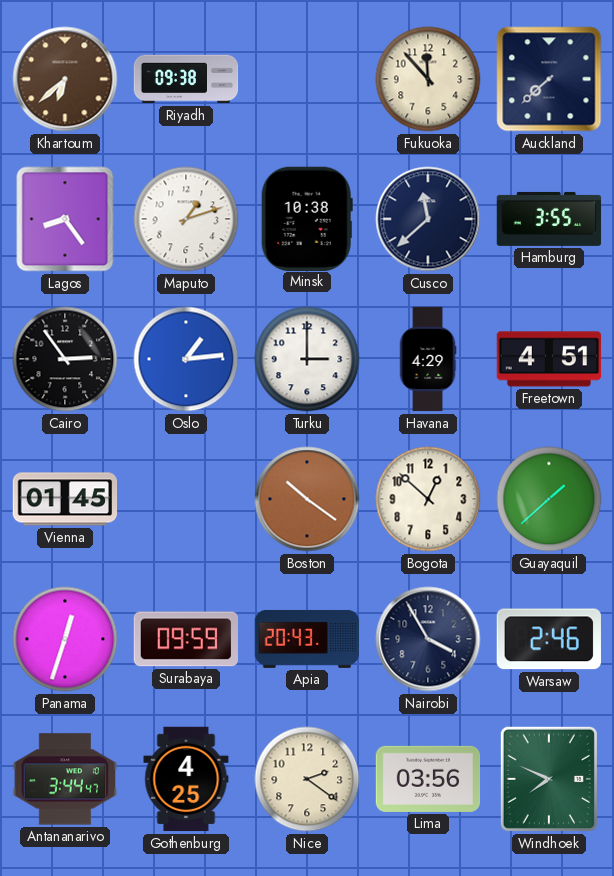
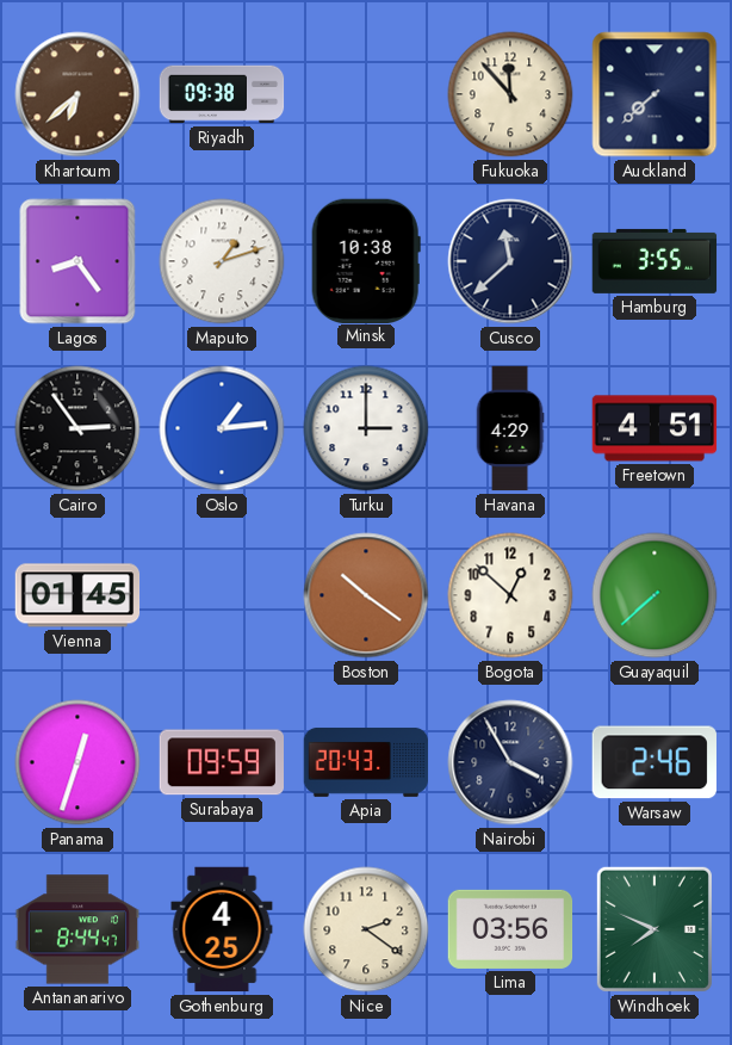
Guayaquil: 1:38 -> 7:38
Antananarivo: 3:44 -> 8:44
